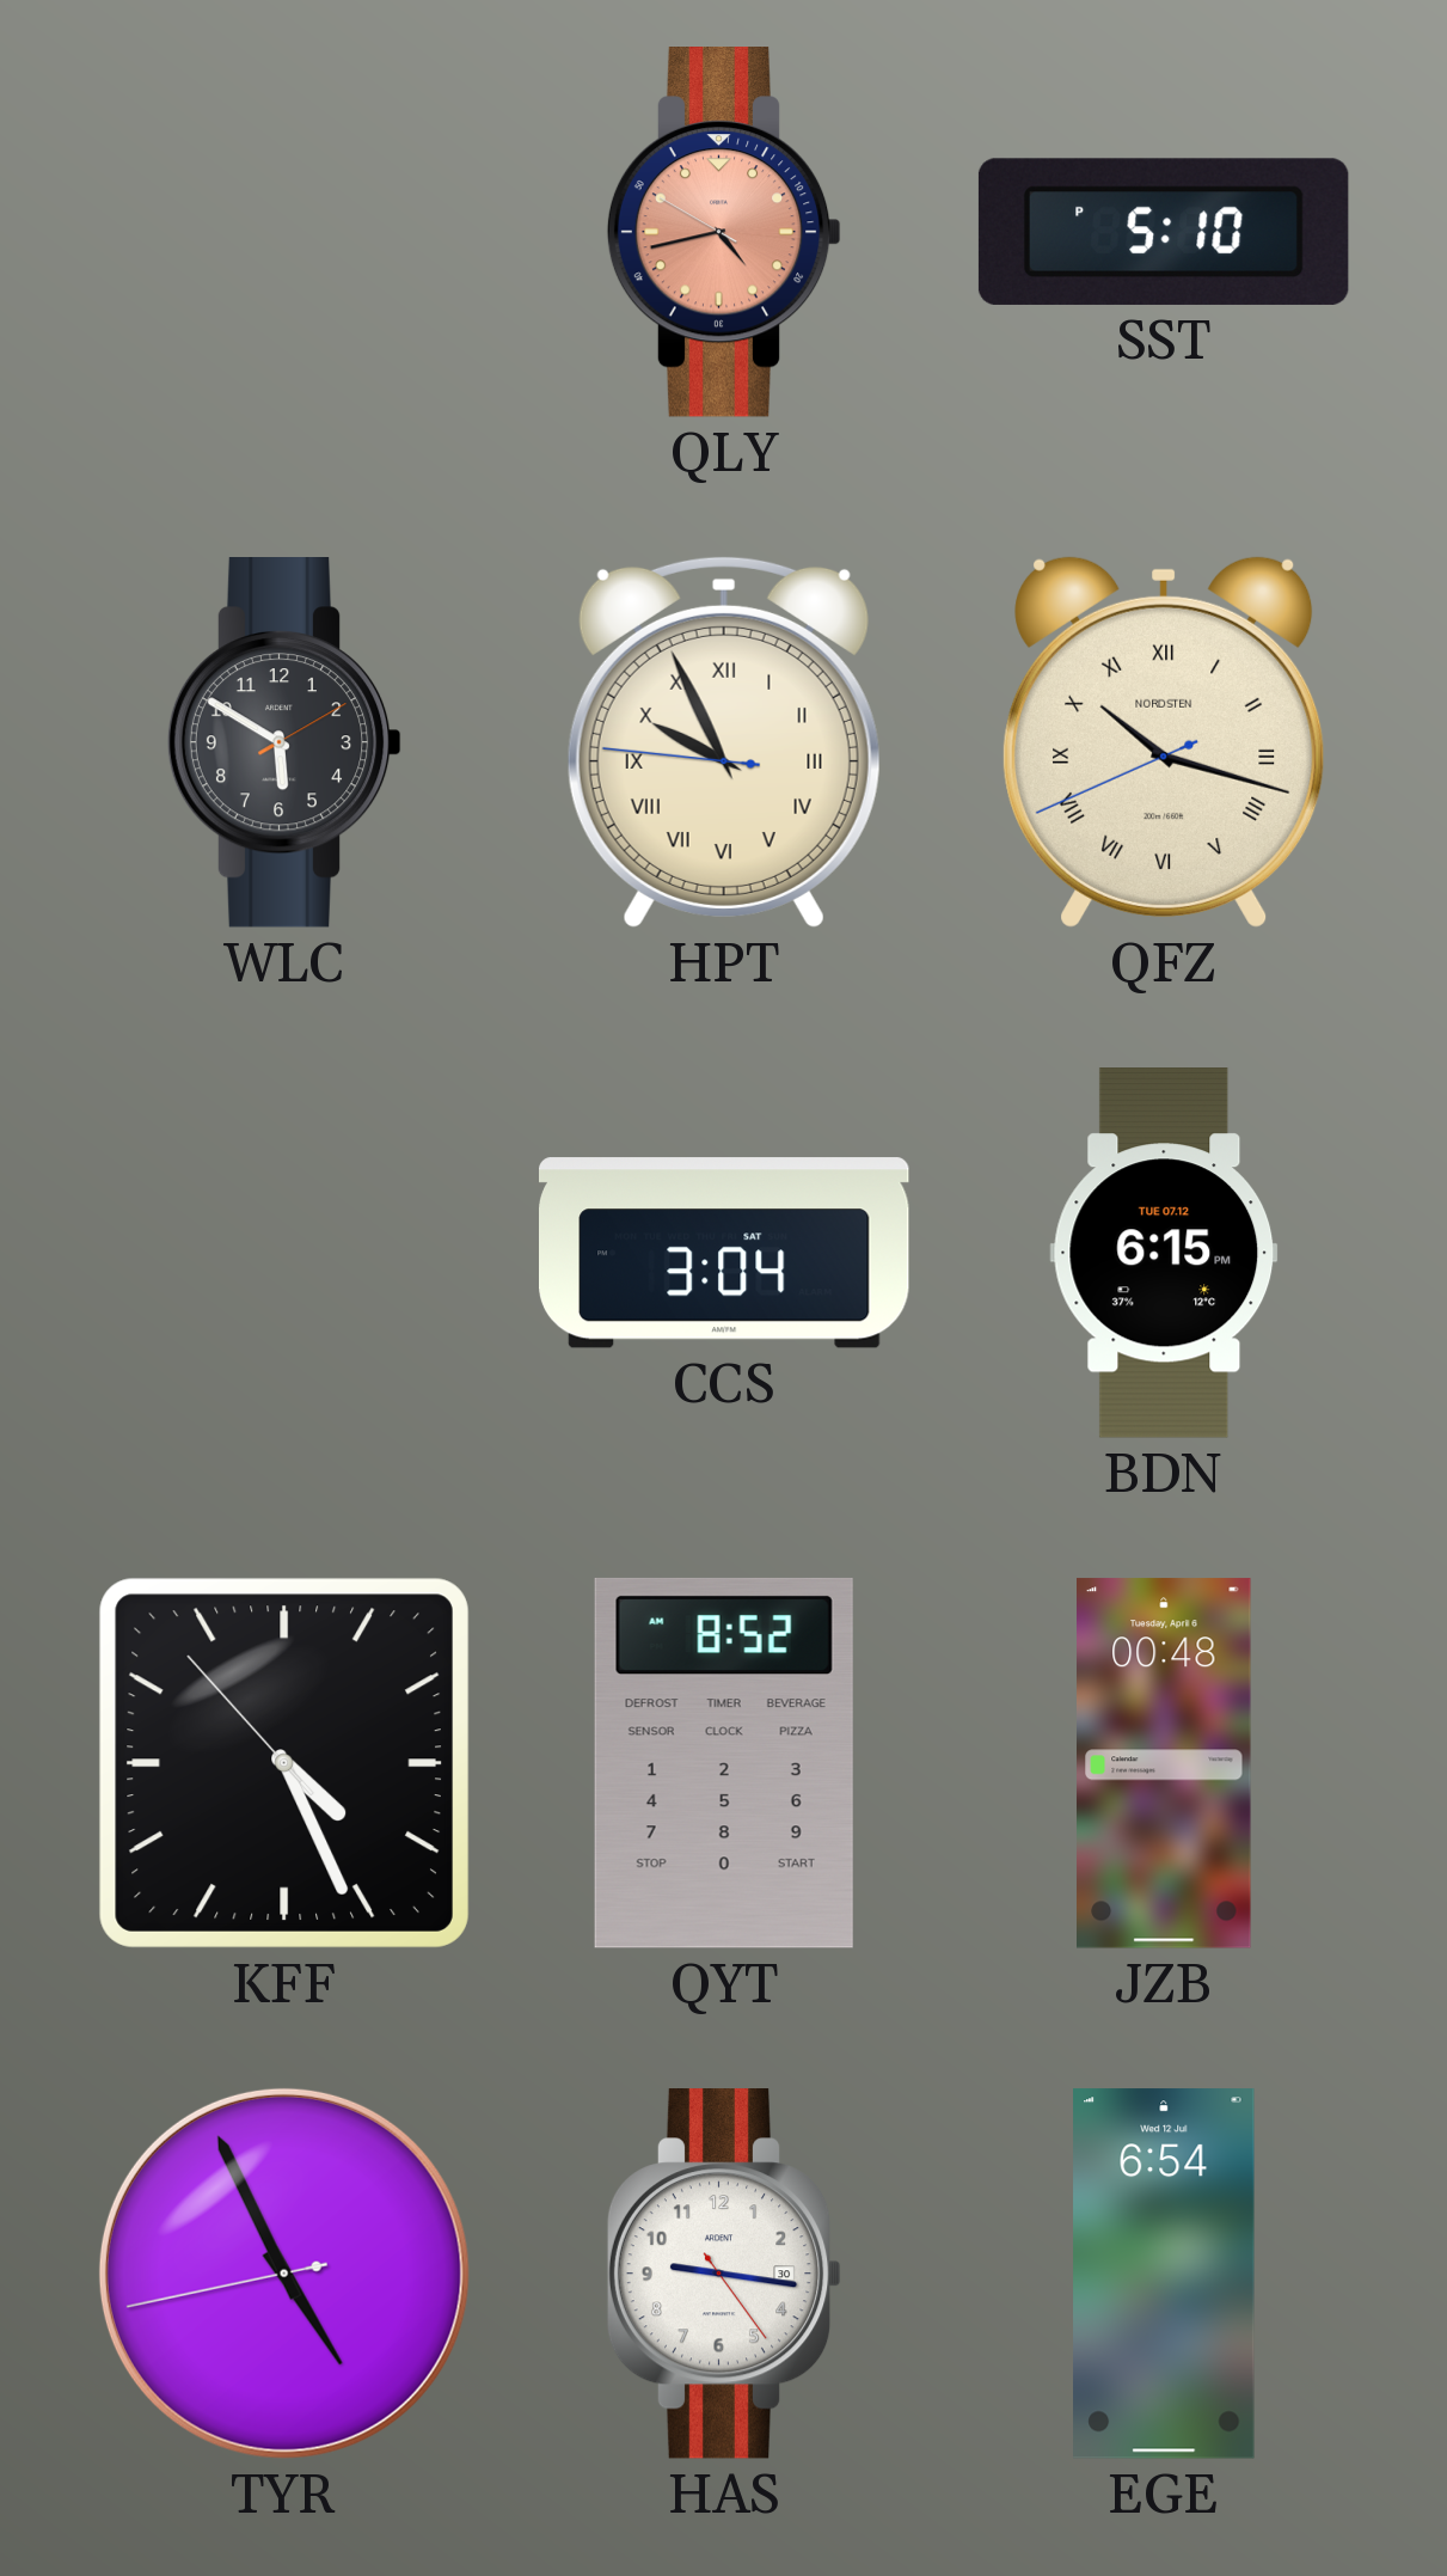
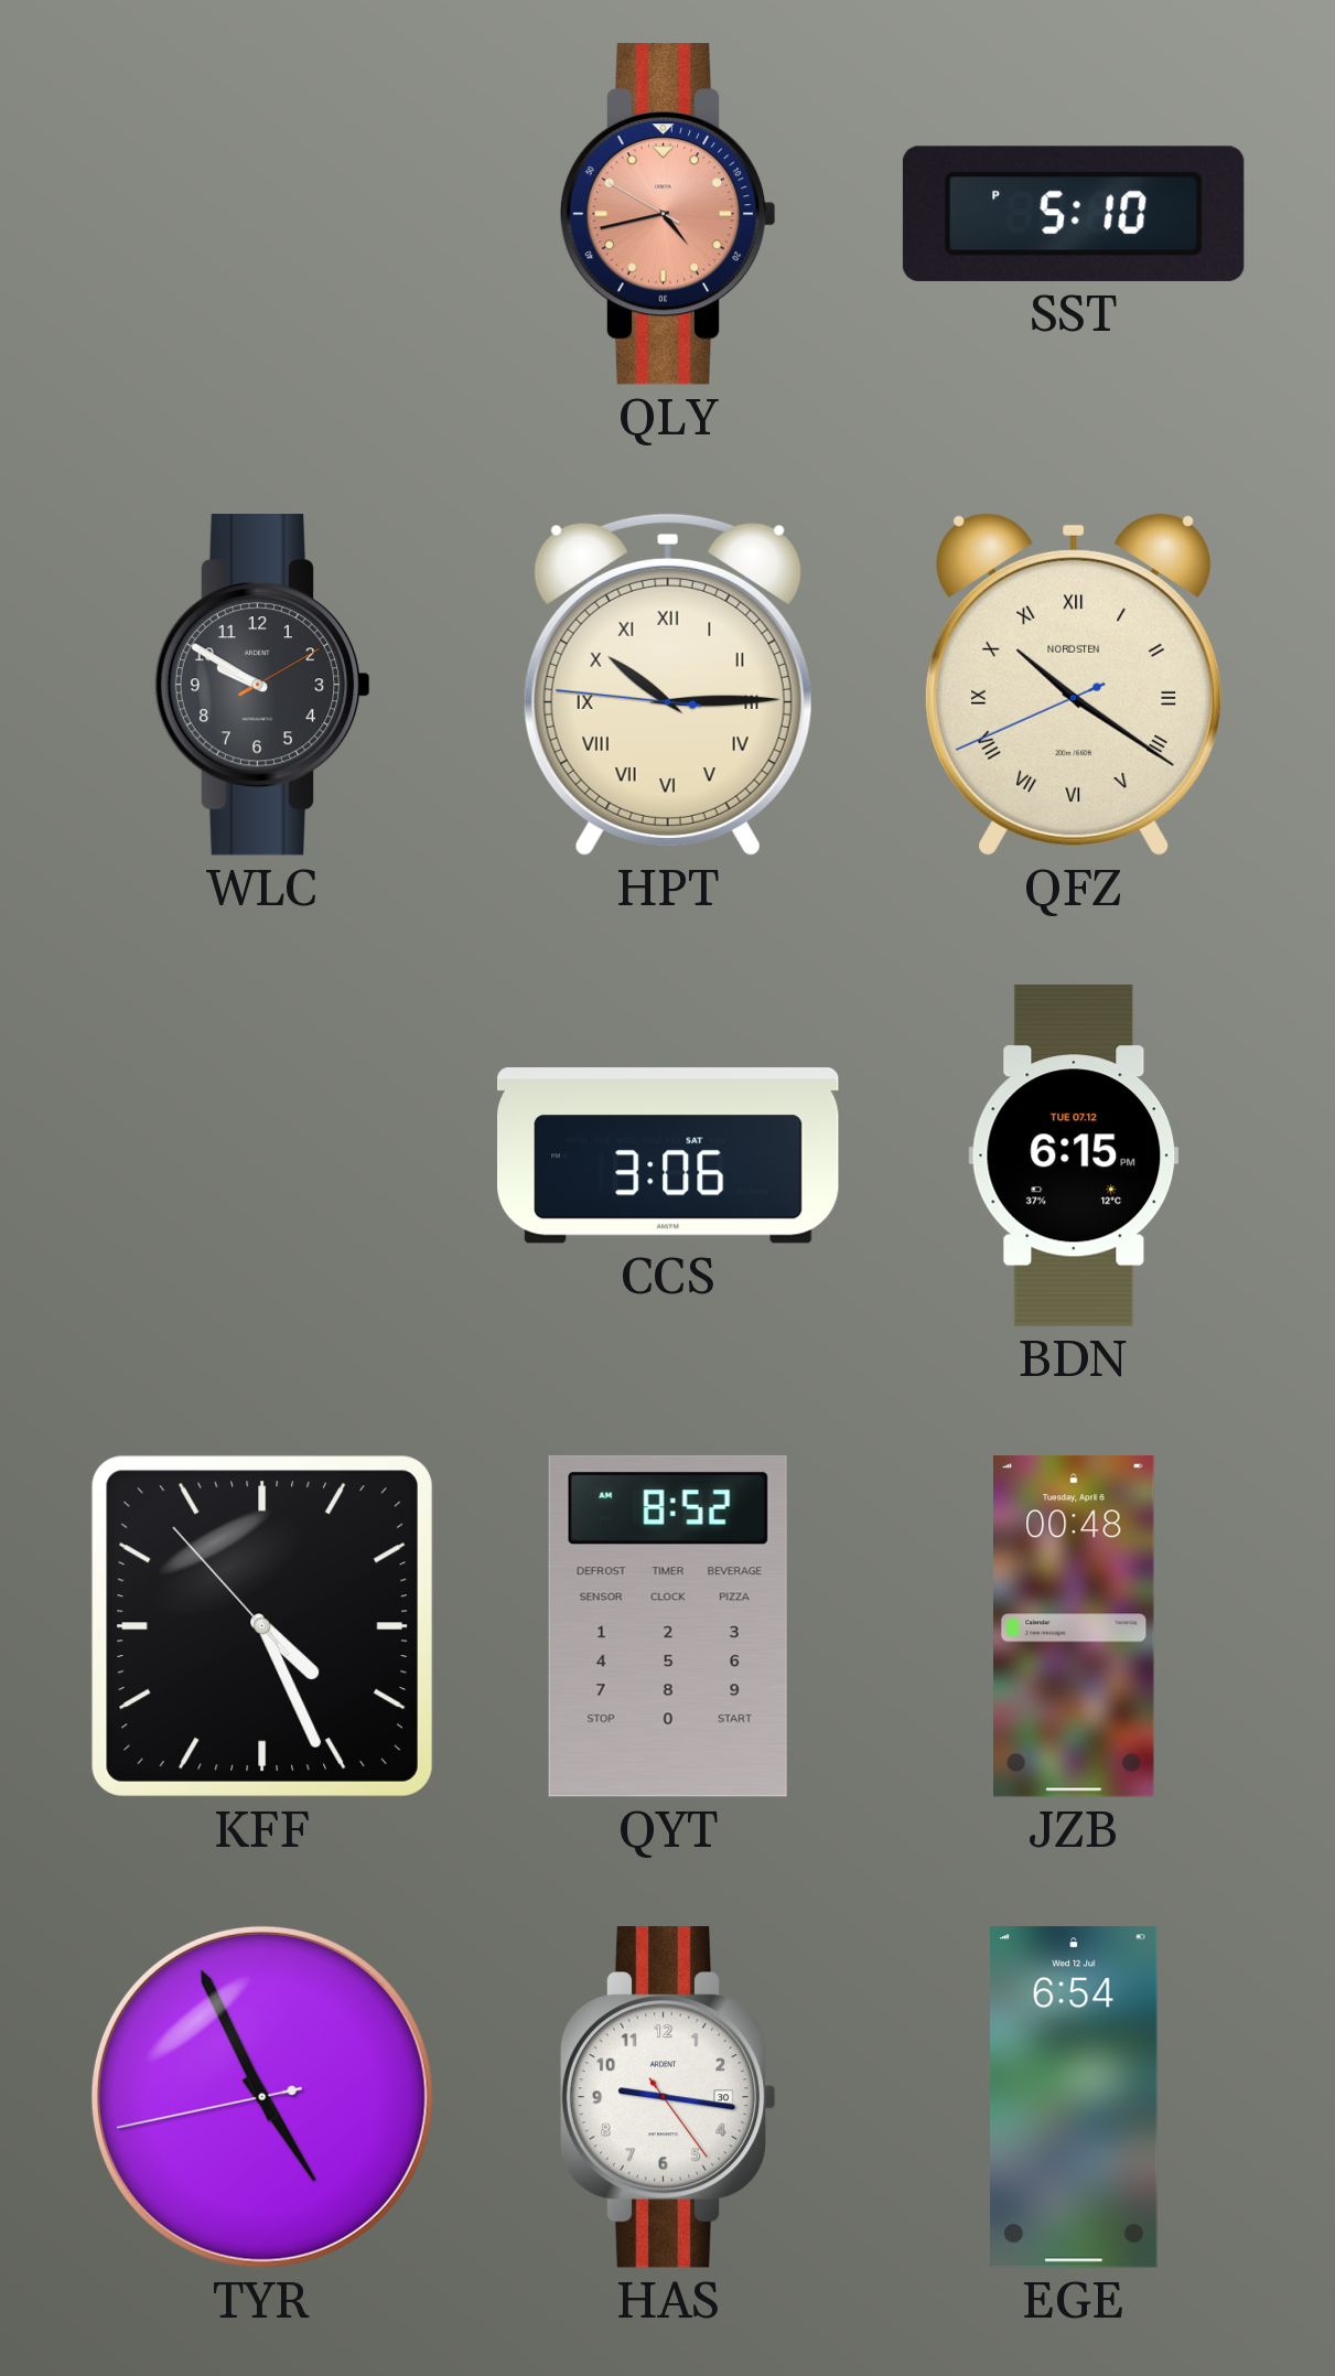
WLC: 5:50 -> 9:50
HPT: 9:55 -> 10:14
QFZ: 10:17 -> 10:20
CCS: 3:04 -> 3:06
